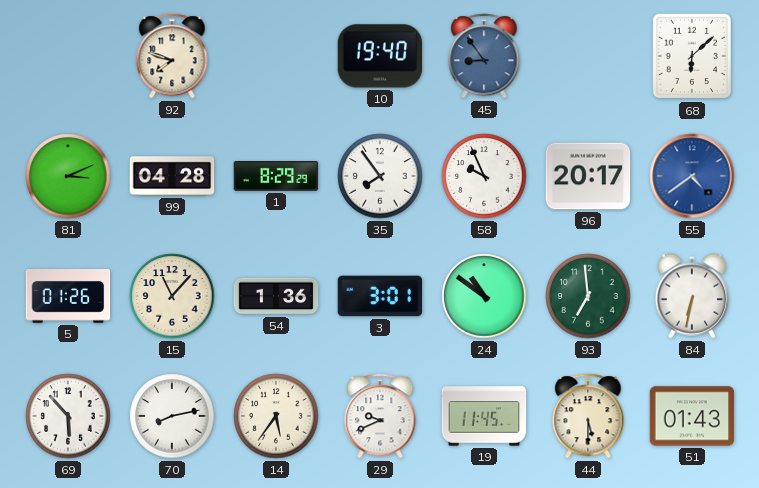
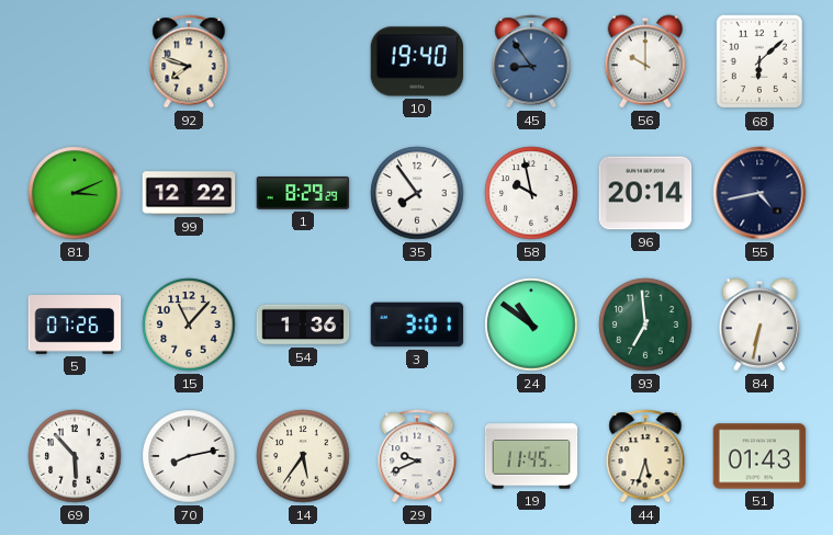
56: none -> 10:00
99: 04:28 -> 12:22
58: 9:56 -> 9:58
96: 20:17 -> 20:14
55: 4:39 -> 4:43
55 dial: blue -> navy
5: 01:26 -> 07:26
44: 5:30 -> 5:33
